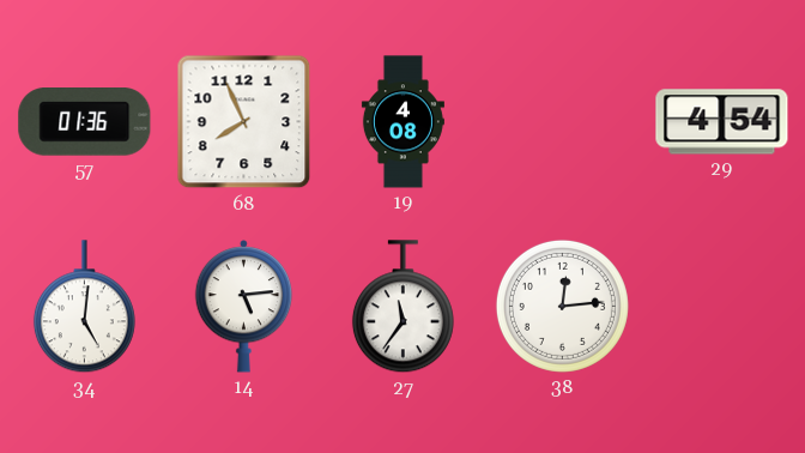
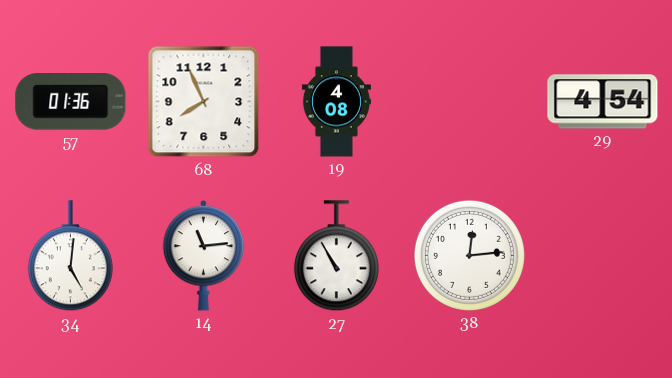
14: 5:14 -> 11:14
27: 11:36 -> 10:55
